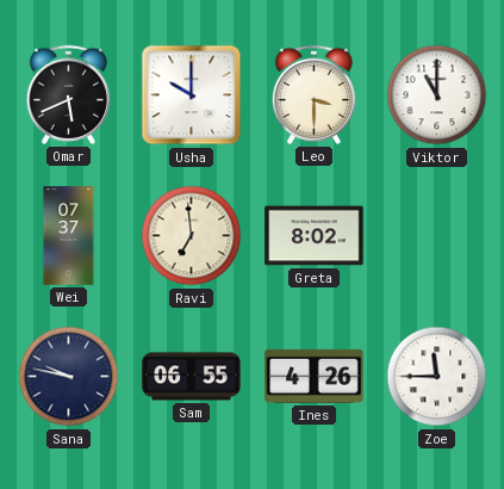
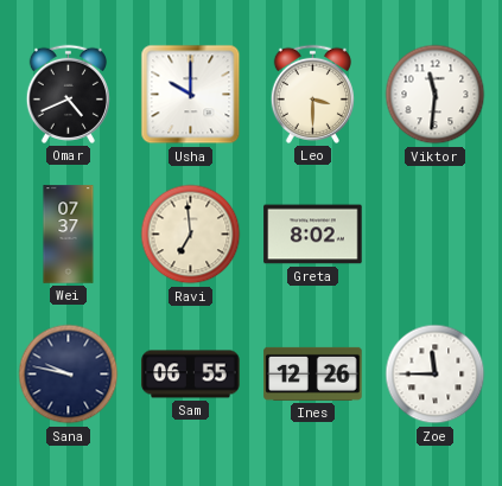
Omar: 5:41 -> 4:41
Viktor: 11:00 -> 11:31
Ines: 4:26 -> 12:26
